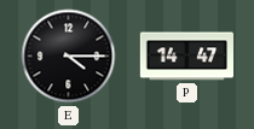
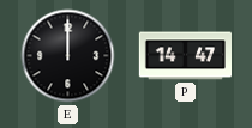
E: 4:15 -> 12:00
